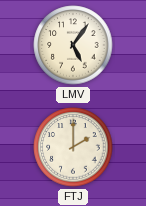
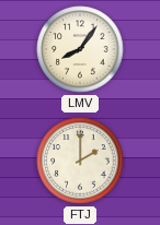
LMV: 5:06 -> 8:06
